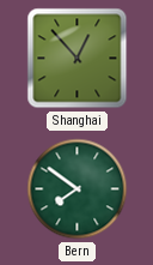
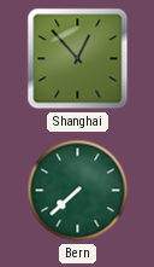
Bern: 7:51 -> 7:38
